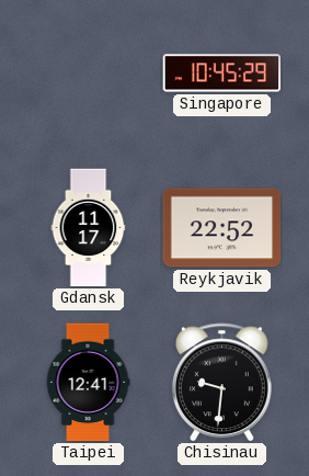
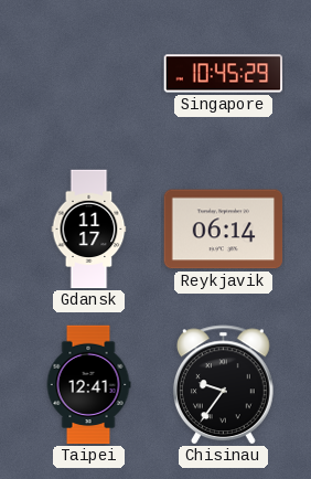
Reykjavik: 22:52 -> 06:14
Chisinau: 9:31 -> 9:36
